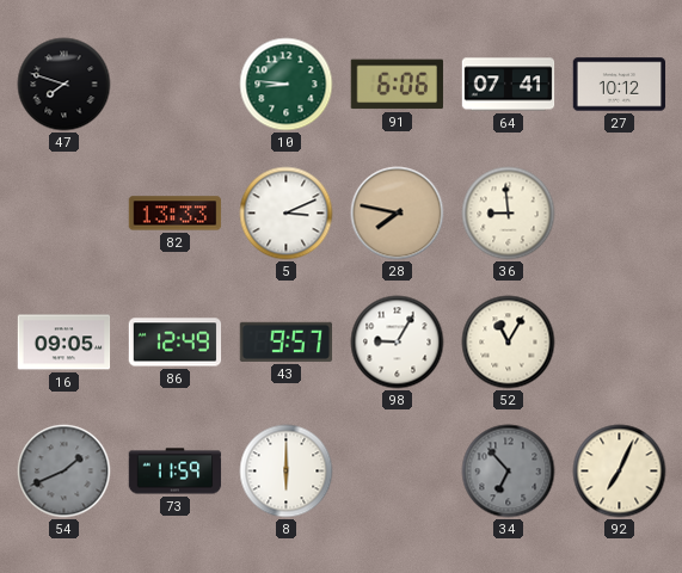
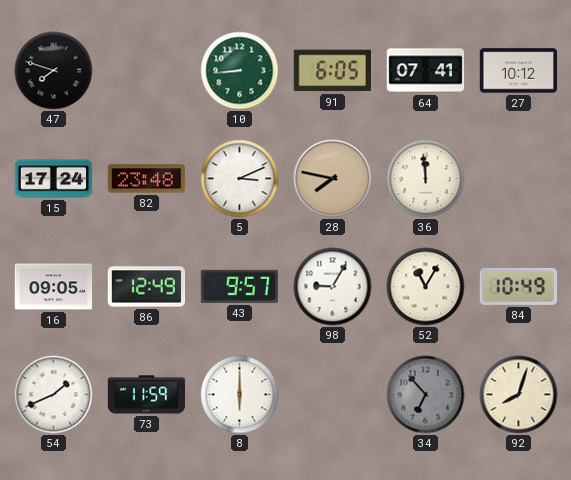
10: 8:46 -> 8:44
91: 6:06 -> 6:05
15: none -> 17:24
82: 13:33 -> 23:48
36: 8:59 -> 11:59
84: none -> 10:49
54 dial: grey -> white
92: 7:04 -> 8:03
